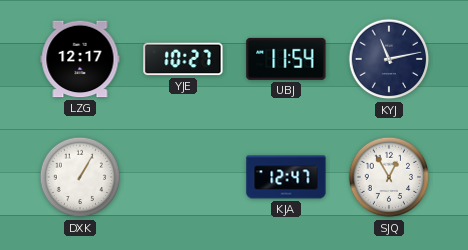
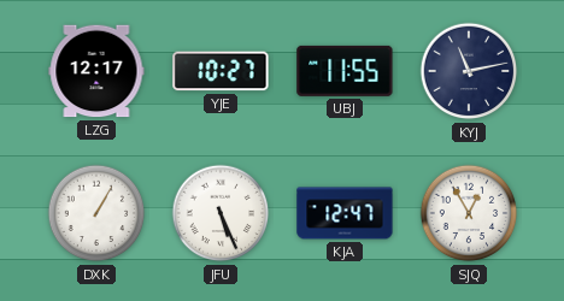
UBJ: 11:54 -> 11:55
JFU: none -> 5:26
